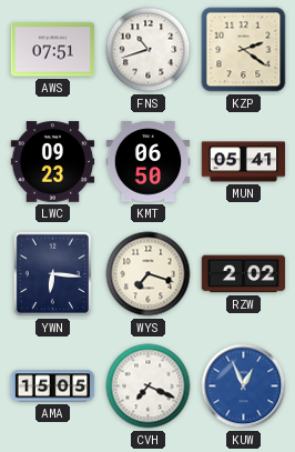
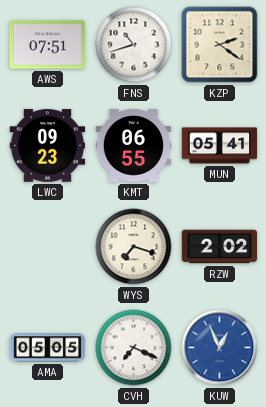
KMT: 06:50 -> 06:55
YWN: 6:16 -> none
AMA: 15:05 -> 05:05
